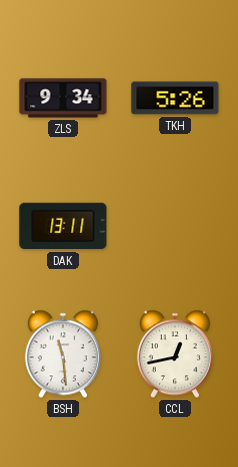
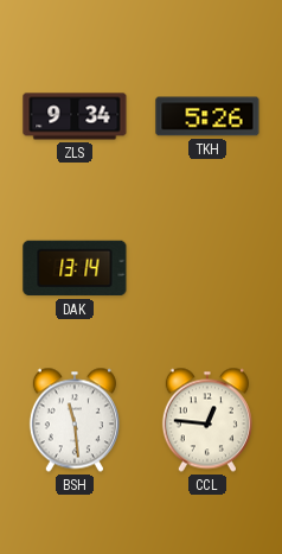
DAK: 13:11 -> 13:14
CCL: 12:43 -> 12:46
